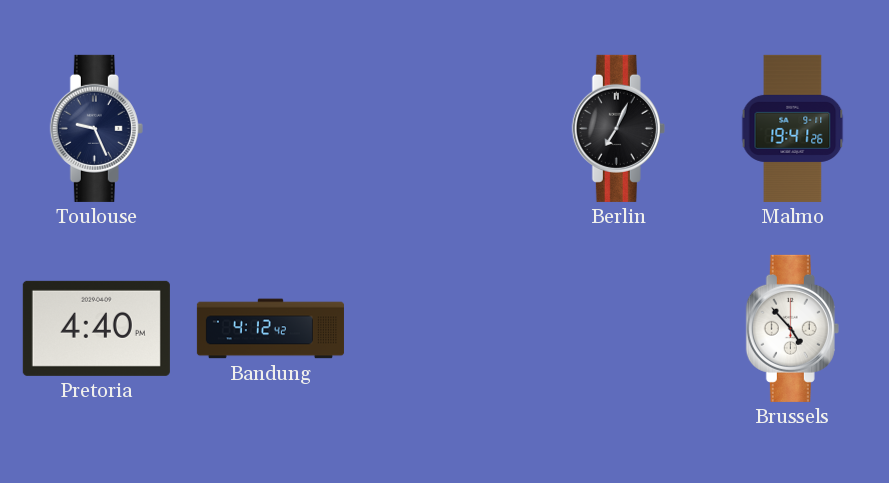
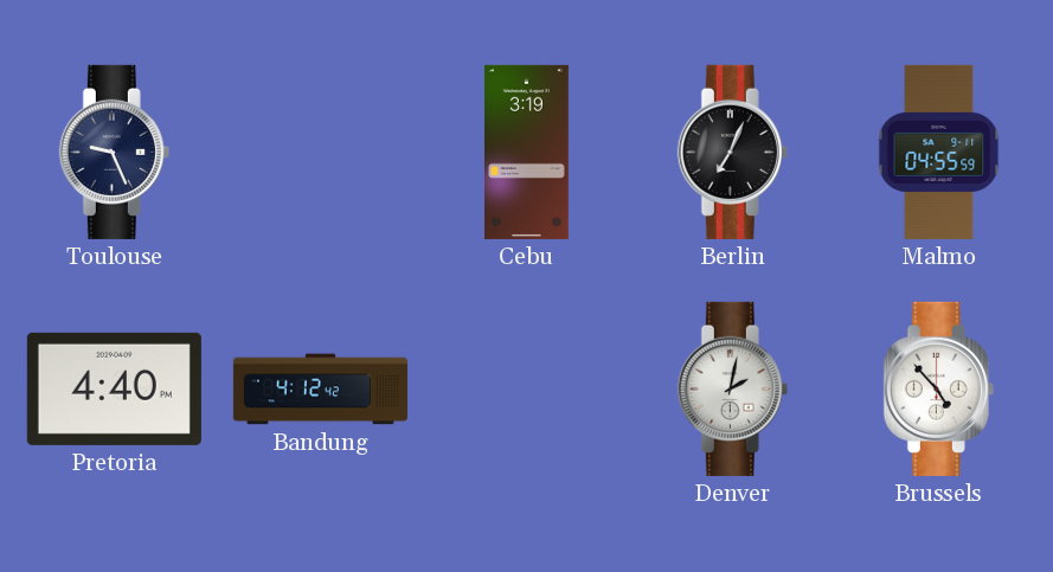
Cebu: none -> 3:19
Malmo: 19:41 -> 04:55
Denver: none -> 2:02
